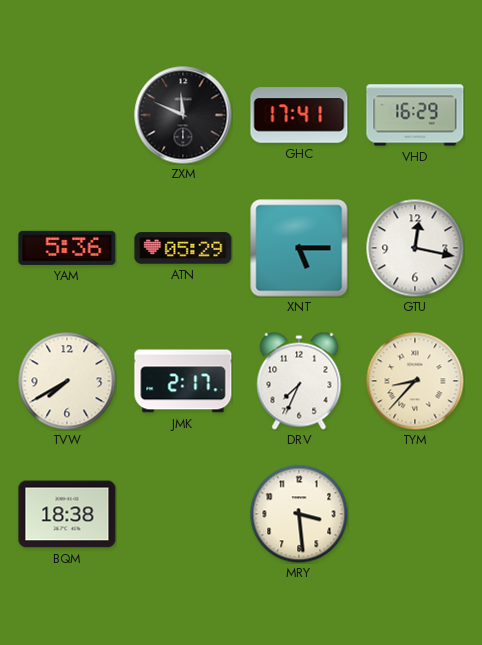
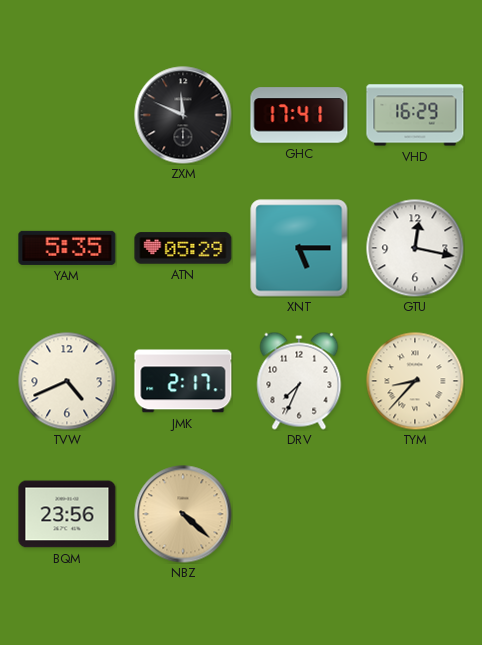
YAM: 5:36 -> 5:35
TVW: 7:40 -> 4:41
BQM: 18:38 -> 23:56
NBZ: none -> 4:22
MRY: 3:29 -> none
